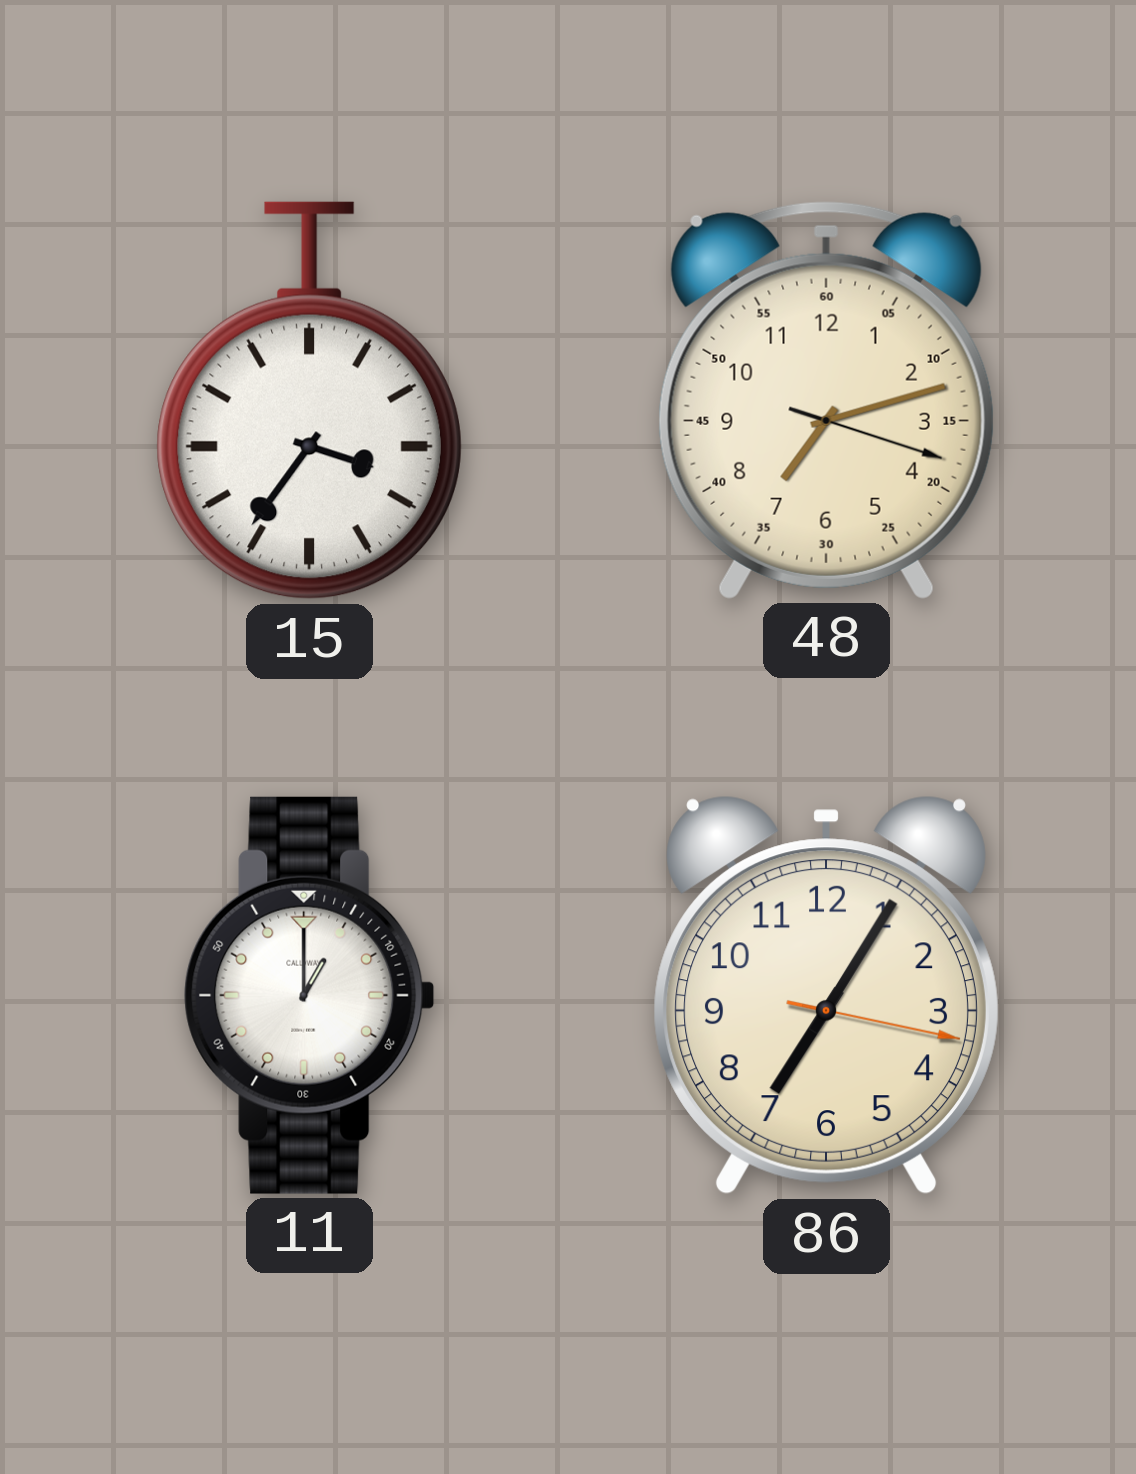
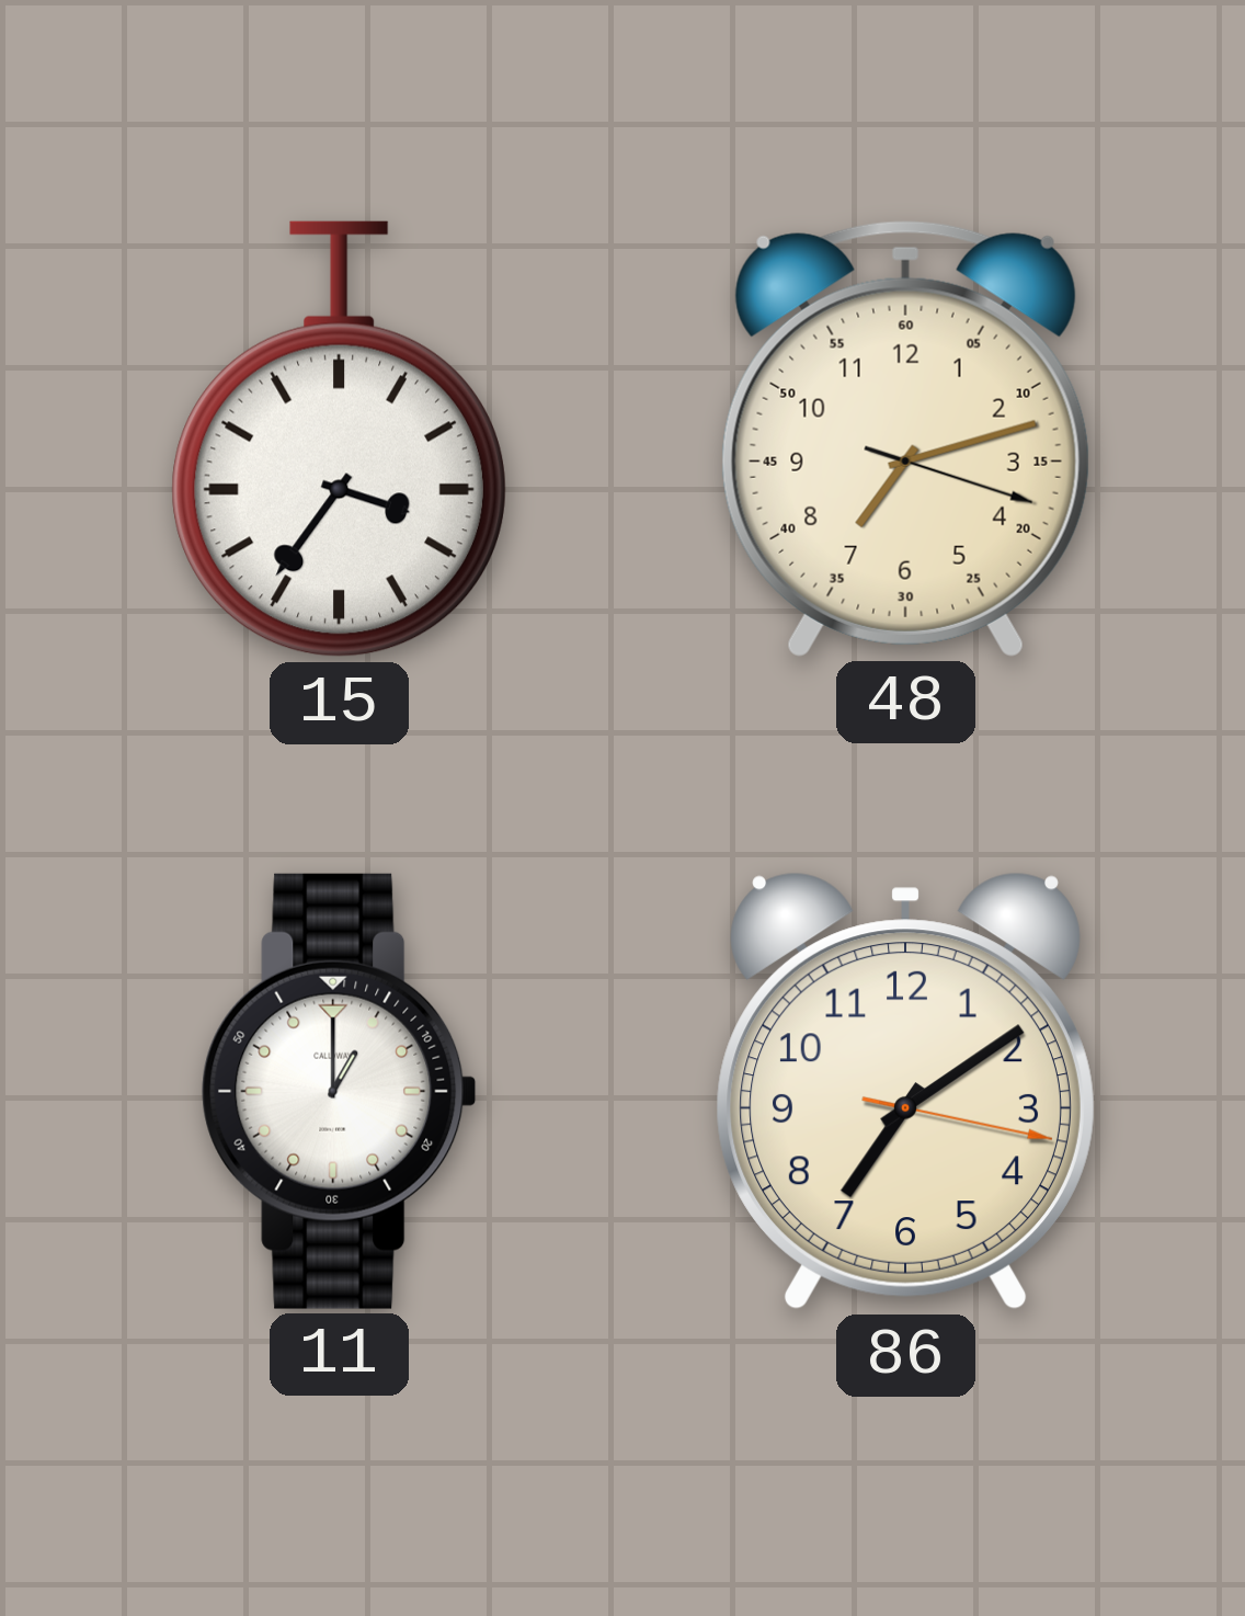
86: 7:05 -> 7:09
